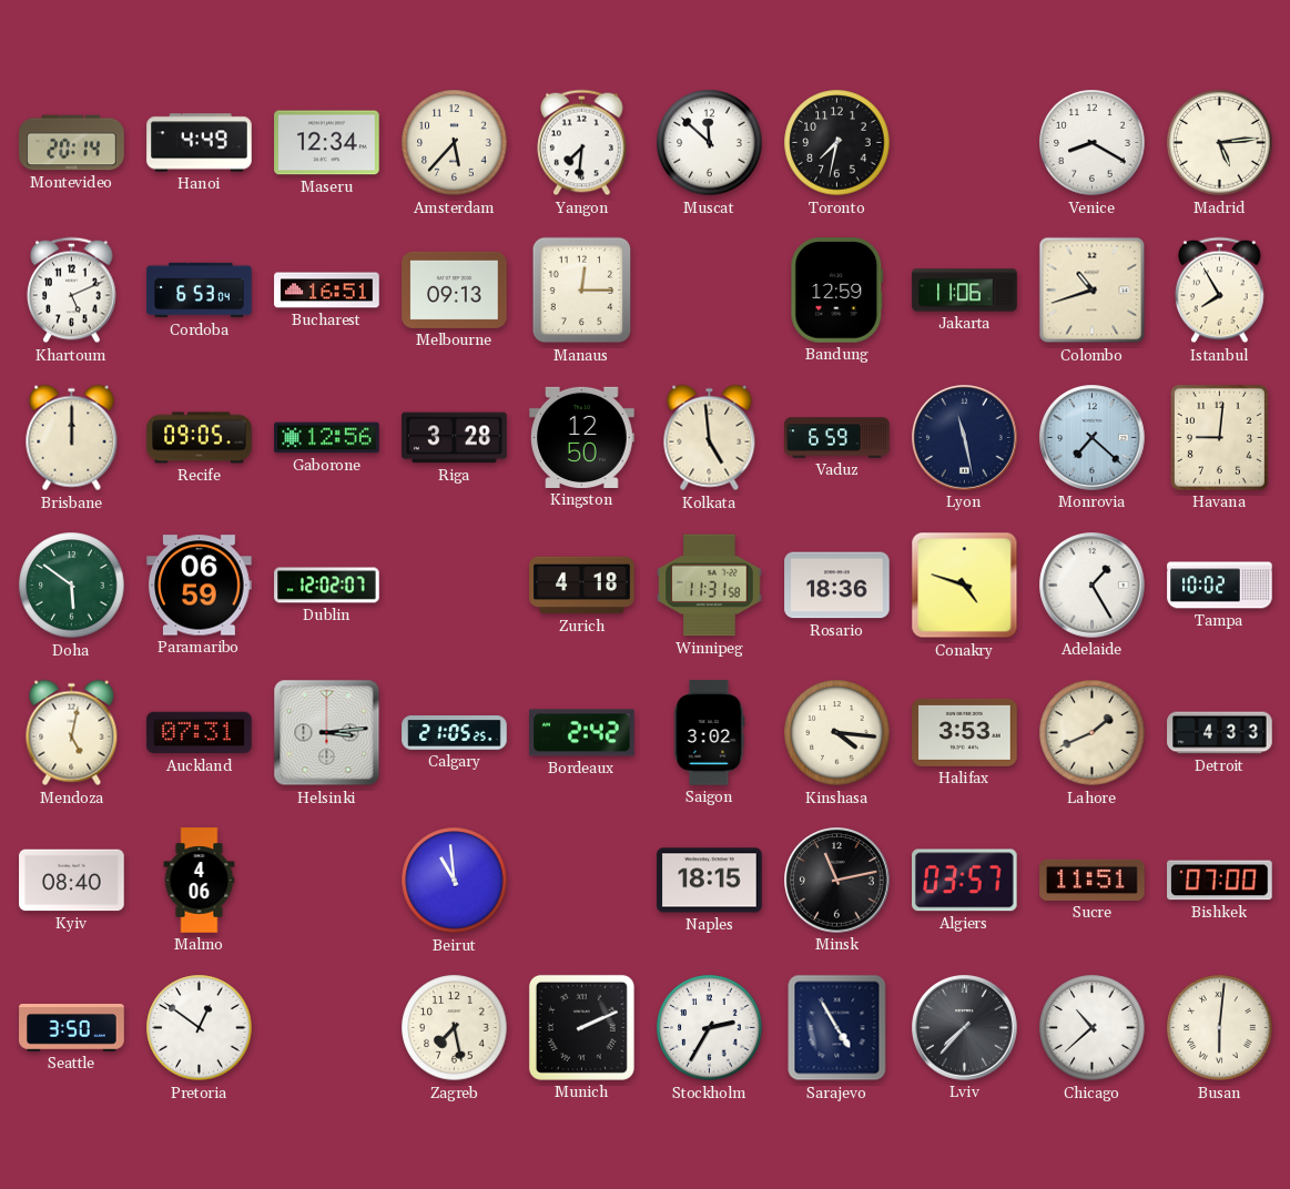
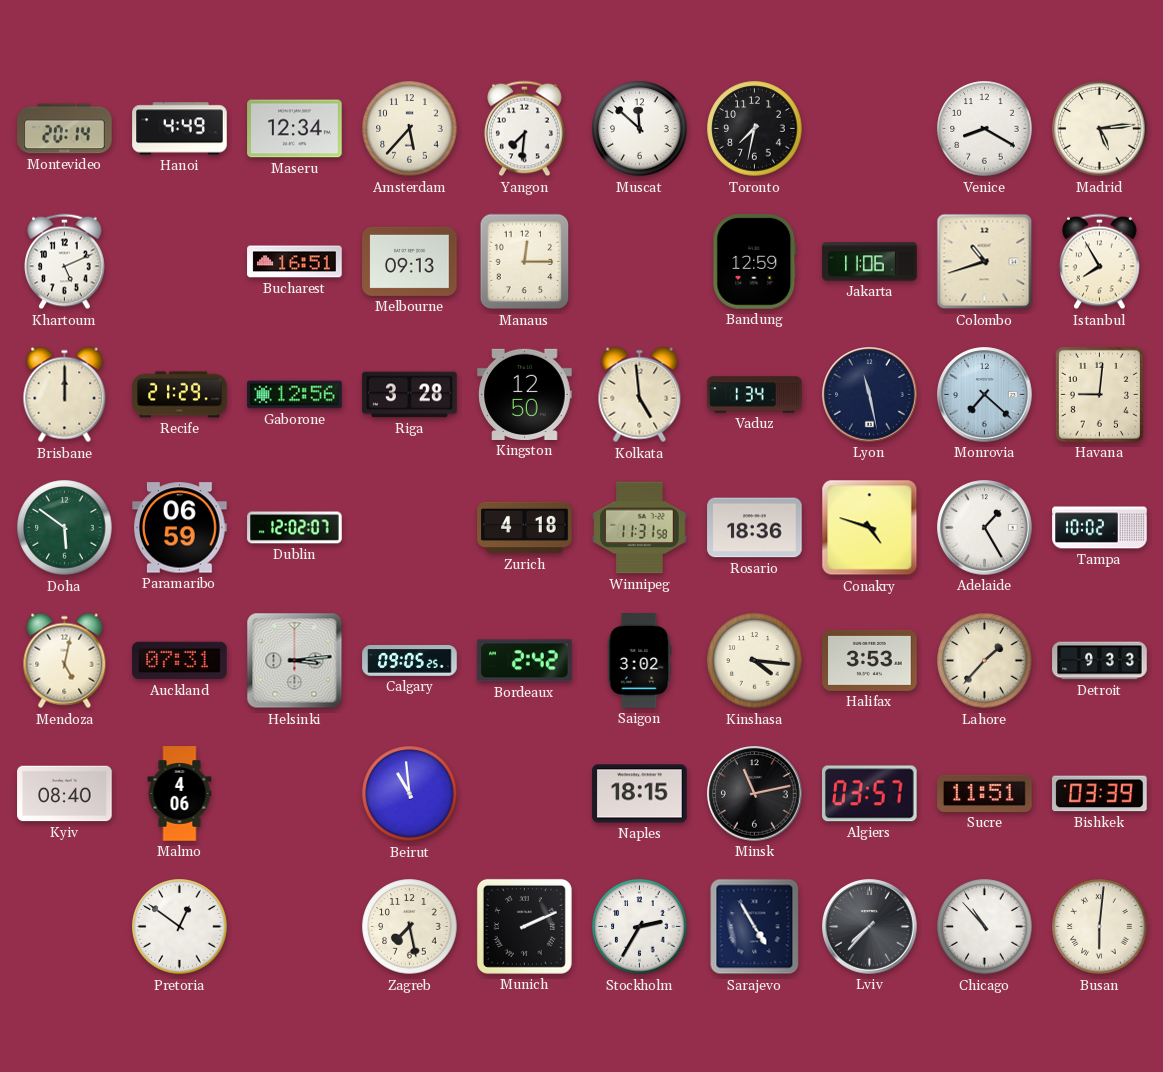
Cordoba: 6:53 -> none
Recife: 09:05 -> 21:29
Vaduz: 6:59 -> 1:34
Calgary: 21:05 -> 09:05
Lahore: 1:41 -> 1:37
Detroit: 4:33 -> 9:33
Bishkek: 07:00 -> 03:39
Seattle: 3:50 -> none
Chicago: 10:38 -> 10:53
